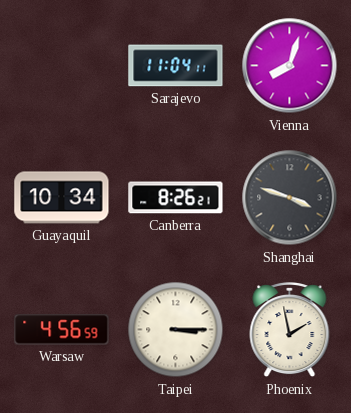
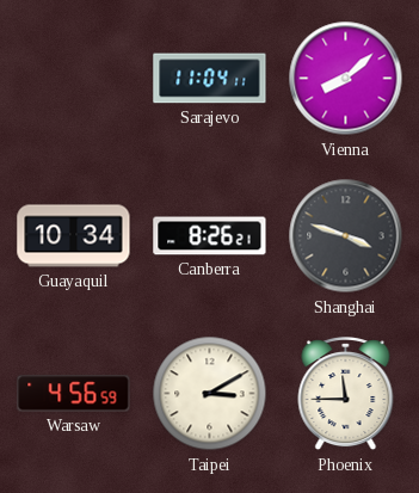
Vienna: 8:03 -> 8:08
Taipei: 3:15 -> 3:10
Phoenix: 1:58 -> 11:45
